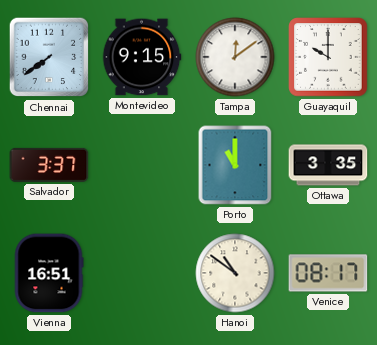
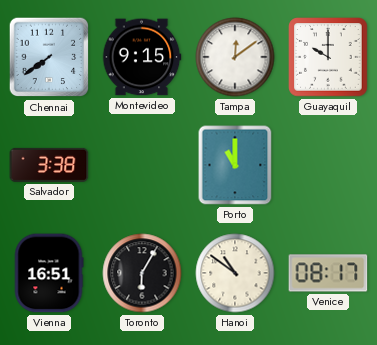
Salvador: 3:37 -> 3:38
Ottawa: 3:35 -> none
Toronto: none -> 6:05
